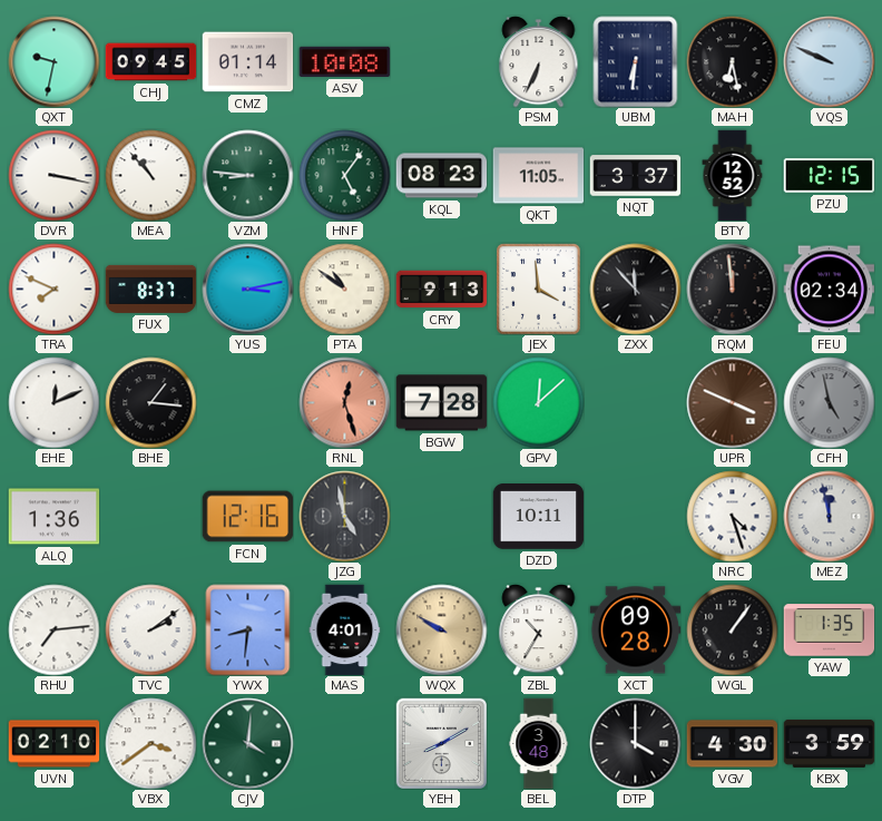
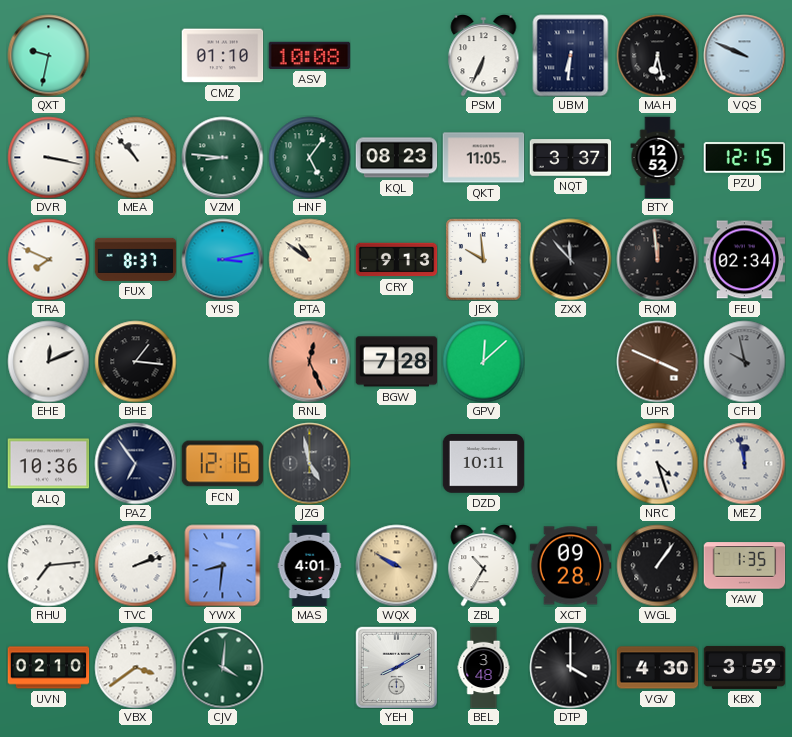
CHJ: 09:45 -> none
CMZ: 01:14 -> 01:10
JEX: 3:59 -> 9:59
RNL: 12:27 -> 12:26
CFH: 4:58 -> 9:58
ALQ: 1:36 -> 10:36
PAZ: none -> 6:54
TVC: 2:09 -> 2:12
